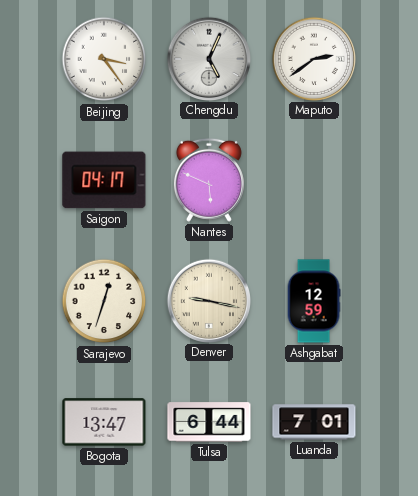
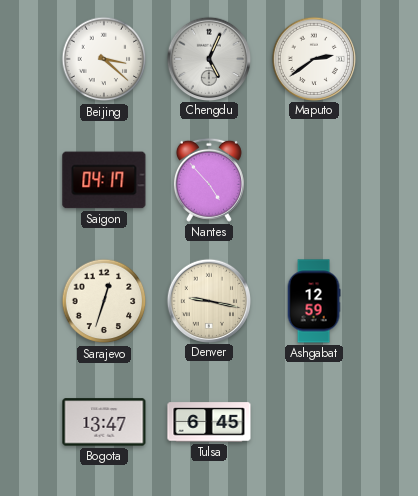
Beijing: 3:24 -> 3:22
Nantes: 5:49 -> 4:53
Tulsa: 6:44 -> 6:45
Luanda: 7:01 -> none
